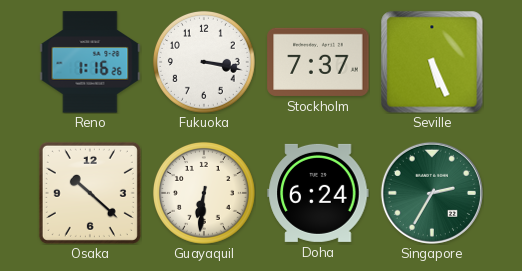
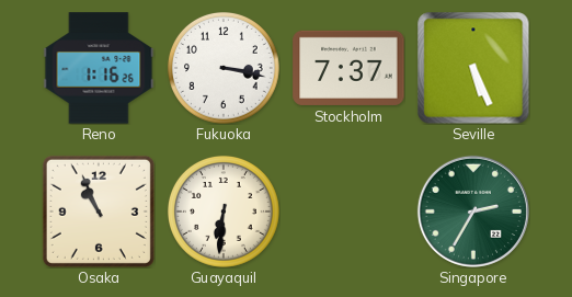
Osaka: 10:22 -> 10:56
Doha: 6:24 -> none
